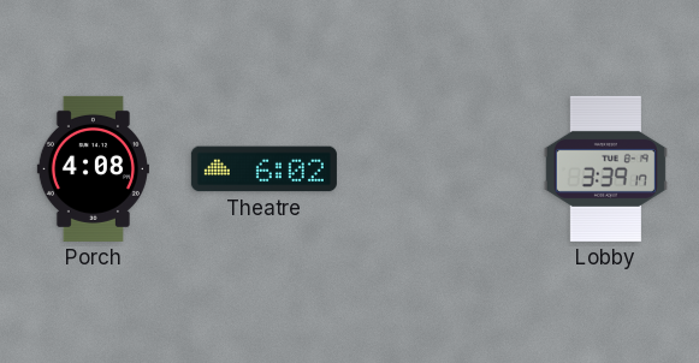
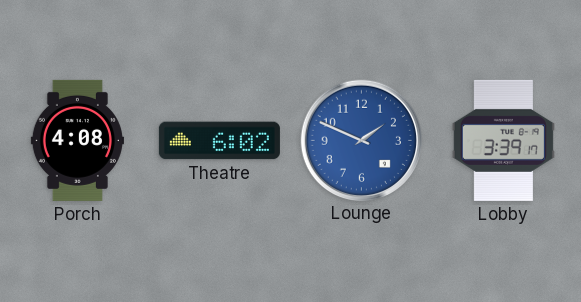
Lounge: none -> 1:49
